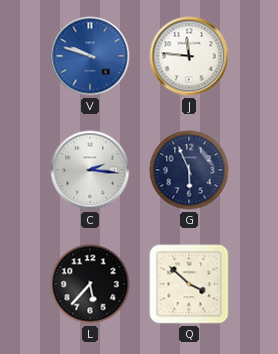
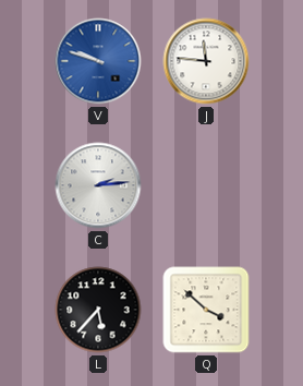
C: 2:16 -> 2:14
G: 5:56 -> none
